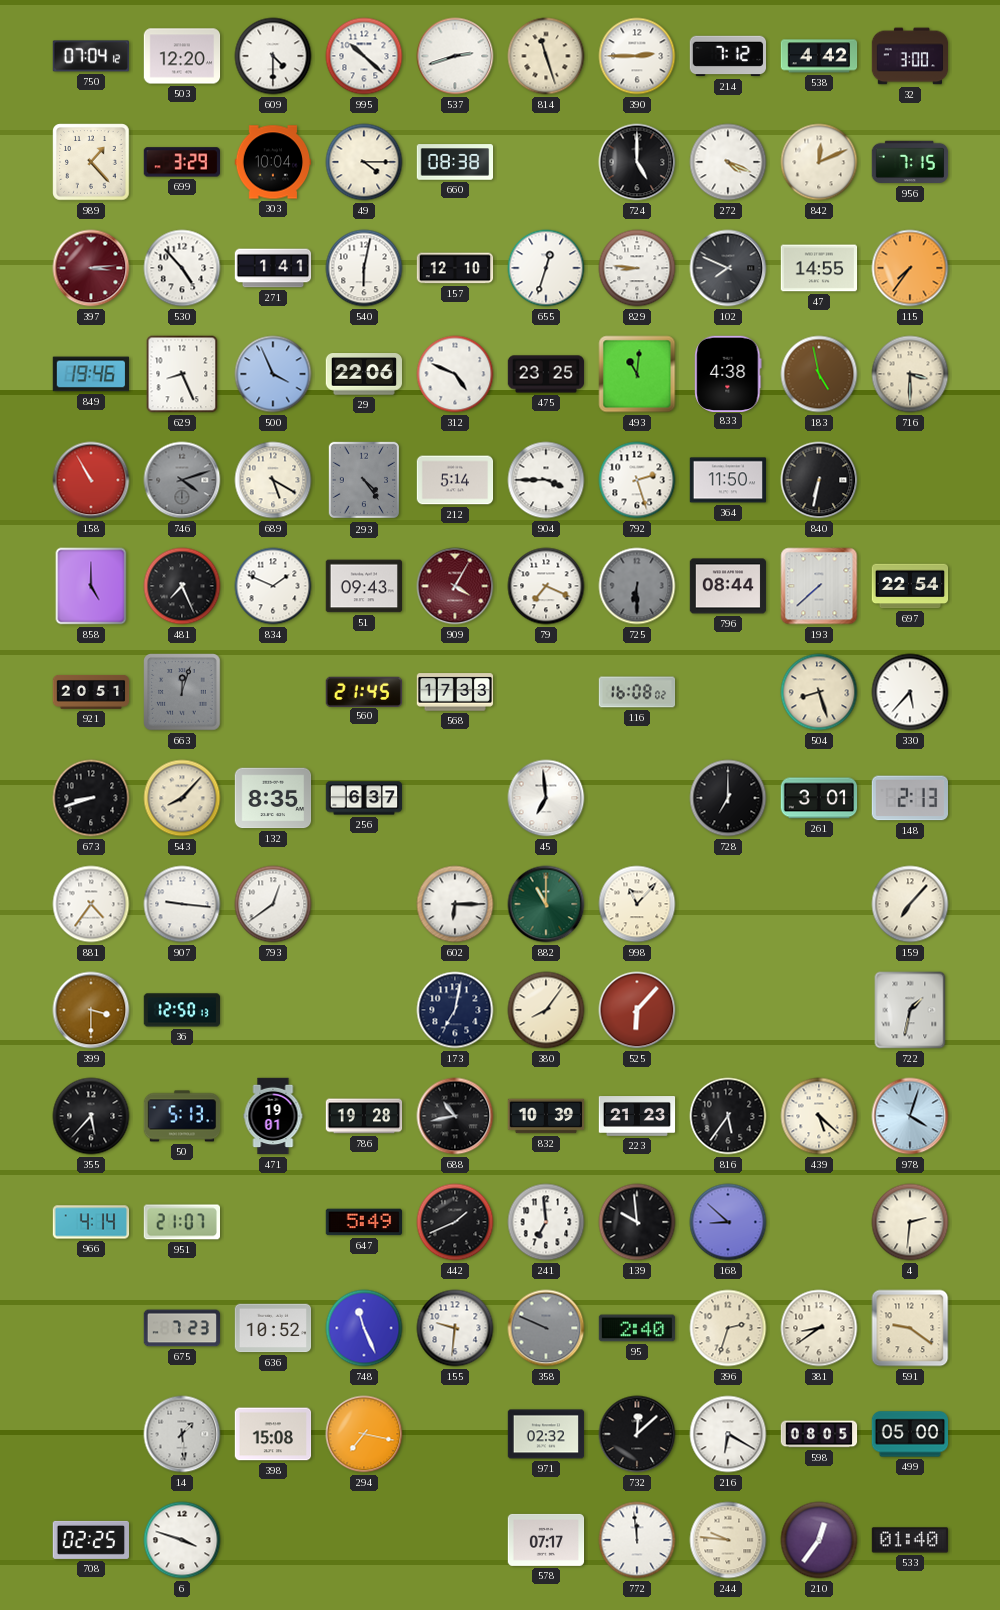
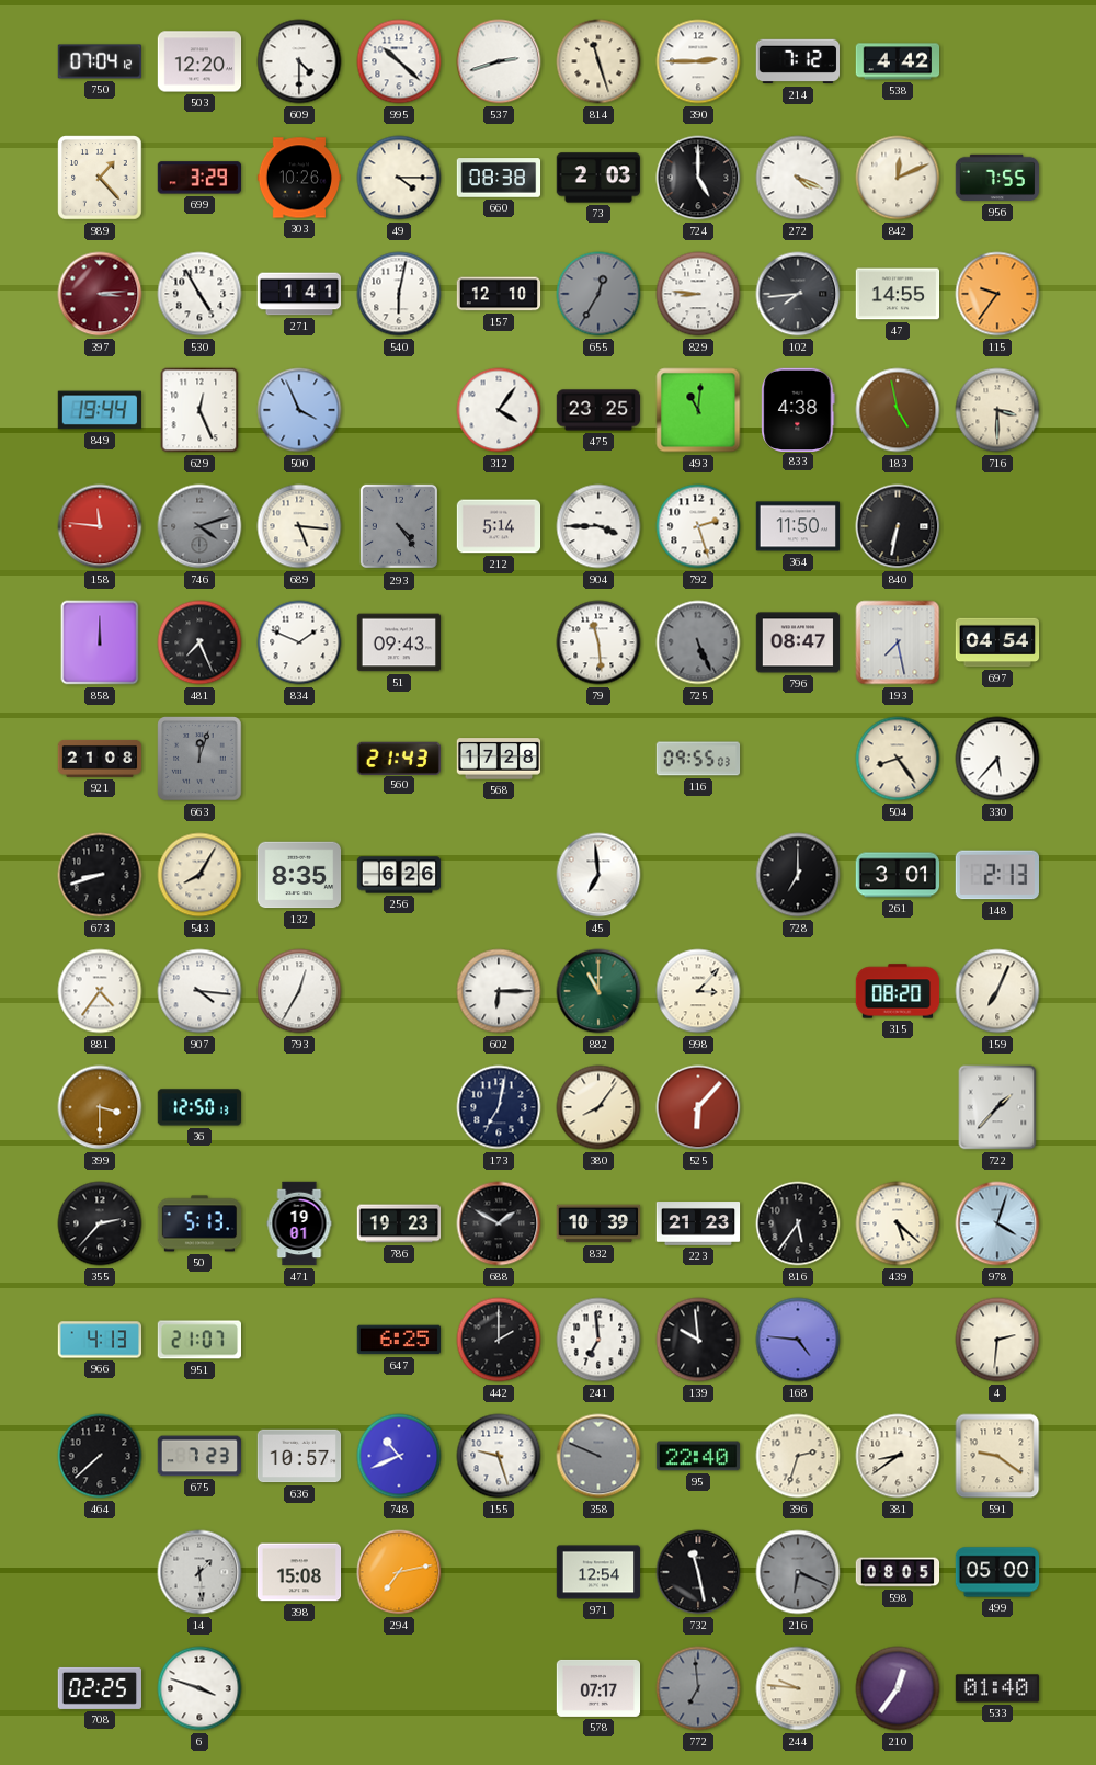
32: 3:00 -> none
303: 10:04 -> 10:26
73: none -> 2:03
956: 7:15 -> 7:55
530: 4:53 -> 4:55
655: 12:33 -> 12:35
655 dial: white -> grey
102: 7:49 -> 7:44
115: 7:36 -> 9:36
849: 19:46 -> 19:44
629: 8:26 -> 12:26
29: 22:06 -> none
312: 4:49 -> 4:06
158: 10:55 -> 11:46
689: 5:20 -> 5:16
858: 5:00 -> 12:00
909: 4:05 -> none
79: 7:19 -> 11:29
725: 6:30 -> 5:26
796: 08:44 -> 08:47
193: 7:38 -> 7:28
697: 22:54 -> 04:54
921: 20:51 -> 21:08
560: 21:45 -> 21:43
568: 17:33 -> 17:28
116: 16:08 -> 09:55
504: 8:27 -> 8:24
543: 8:07 -> 8:05
256: 6:37 -> 6:26
907: 9:16 -> 4:16
793: 12:39 -> 12:35
998: 11:07 -> 3:07
315: none -> 08:20
159: 7:07 -> 7:04
722: 1:32 -> 1:37
355: 5:37 -> 2:37
786: 19:28 -> 19:23
688: 10:43 -> 1:50
966: 4:14 -> 4:13
647: 5:49 -> 6:25
442: 1:41 -> 2:00
168: 8:52 -> 4:46
464: none -> 7:38
636: 10:52 -> 10:57
748: 11:26 -> 10:41
155: 9:31 -> 9:27
95: 2:40 -> 22:40
294: 7:17 -> 7:13
971: 02:32 -> 12:54
732: 12:08 -> 11:28
216: 6:20 -> 6:19
216 dial: white -> grey
772: 11:59 -> 6:59
772 dial: white -> grey
